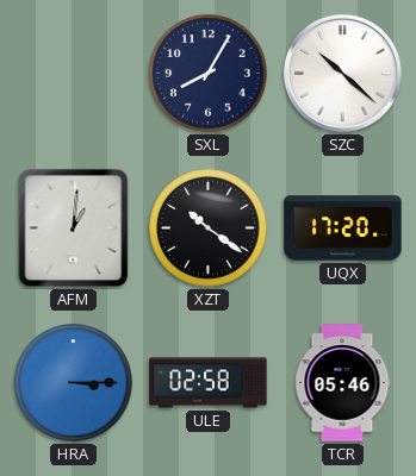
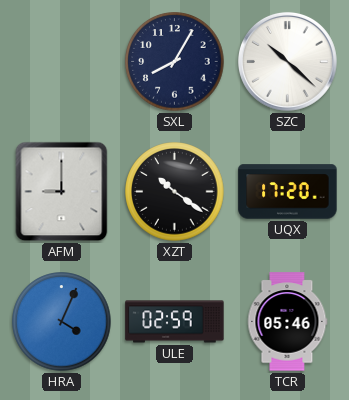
AFM: 1:01 -> 9:00
HRA: 3:15 -> 4:04
ULE: 02:58 -> 02:59
